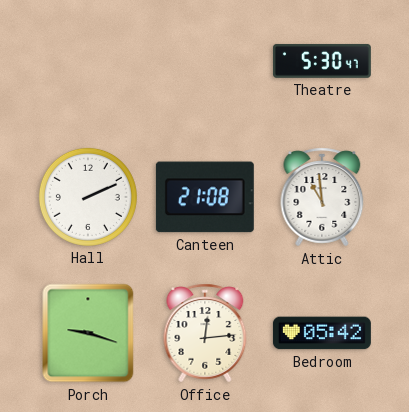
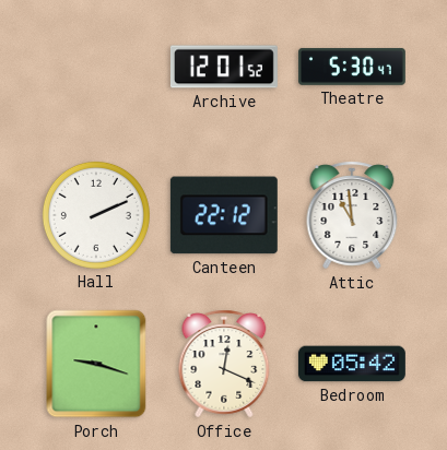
Archive: none -> 12:01
Canteen: 21:08 -> 22:12
Office: 12:14 -> 12:19
